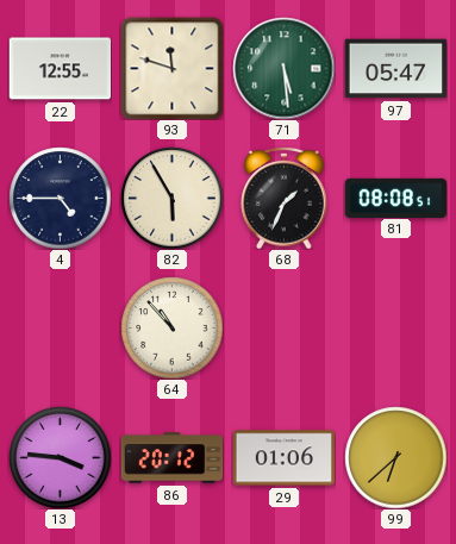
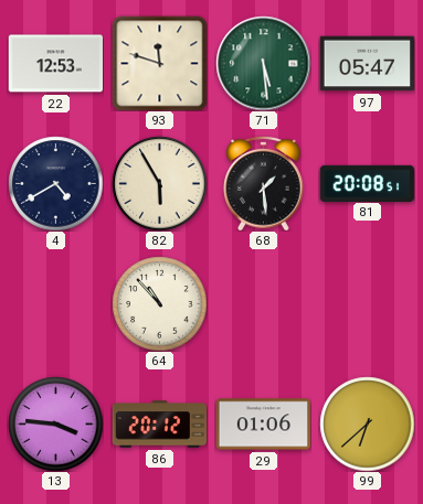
22: 12:55 -> 12:53
4: 4:45 -> 4:40
68: 1:34 -> 1:29
81: 08:08 -> 20:08
